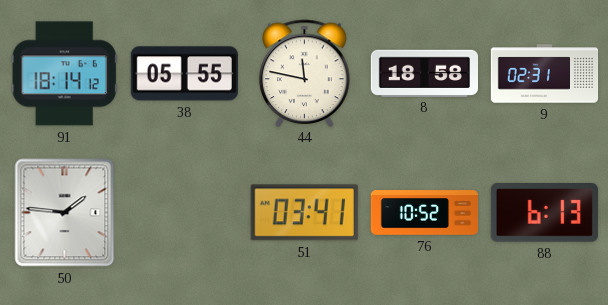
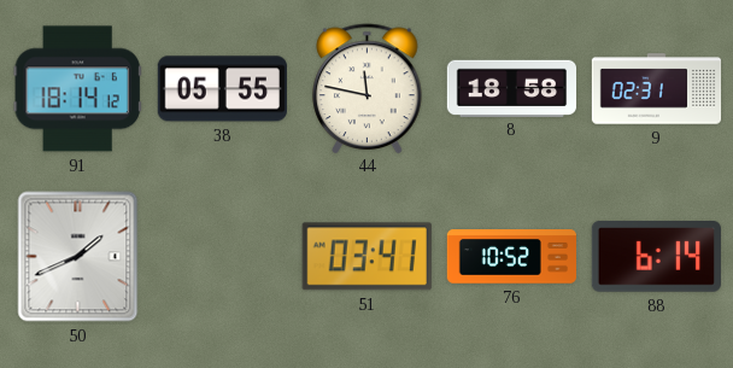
50: 1:46 -> 1:41
88: 6:13 -> 6:14
